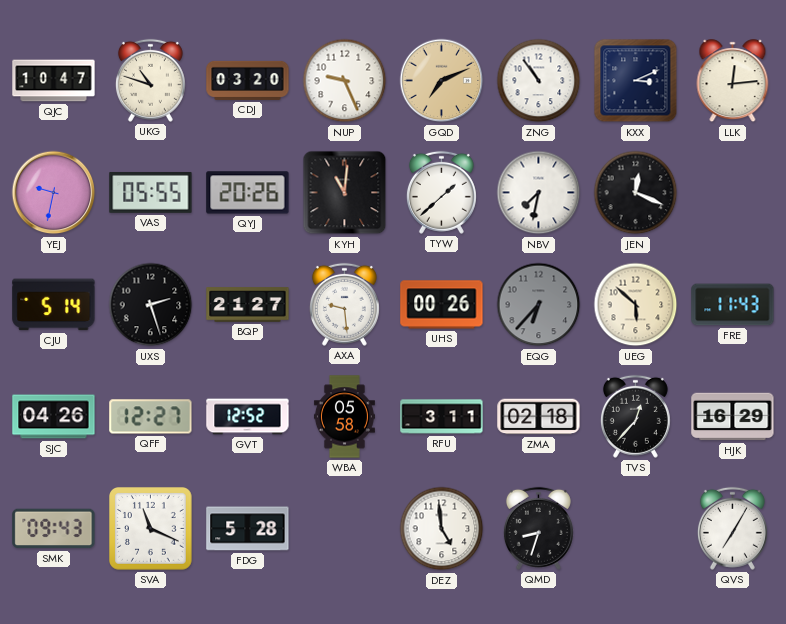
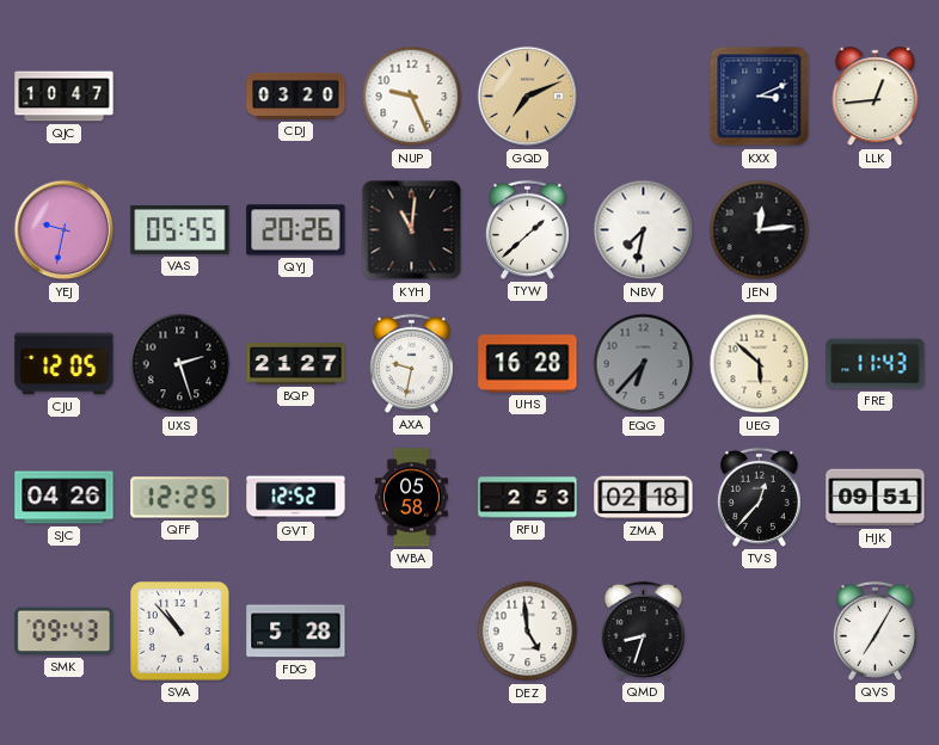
UKG: 10:48 -> none
ZNG: 10:54 -> none
LLK: 12:14 -> 12:44
JEN: 12:19 -> 12:14
CJU: 5:14 -> 12:05
AXA: 9:29 -> 9:32
UHS: 00:26 -> 16:28
QFF: 12:27 -> 12:25
RFU: 3:11 -> 2:53
HJK: 16:29 -> 09:51
SVA: 11:19 -> 10:53
